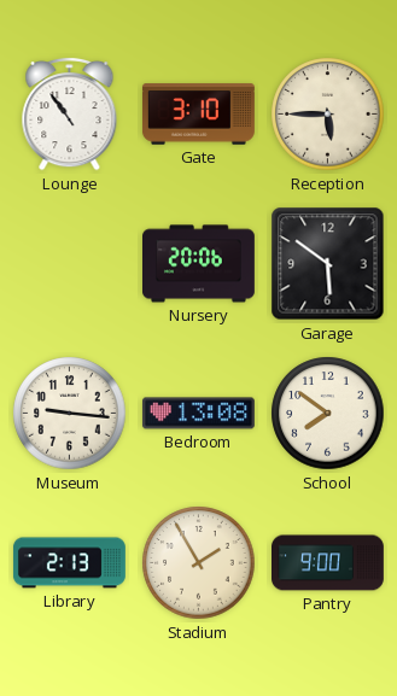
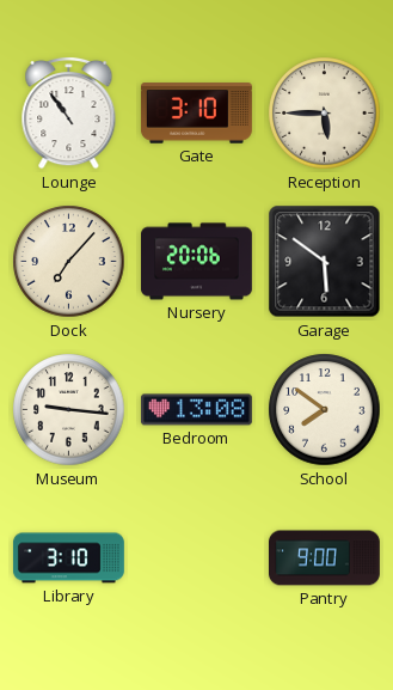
Dock: none -> 7:07
Library: 2:13 -> 3:10
Stadium: 1:55 -> none
